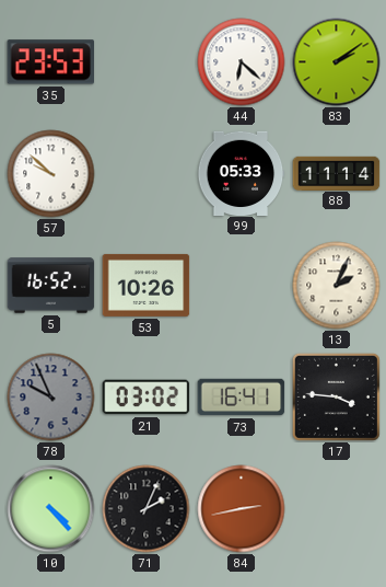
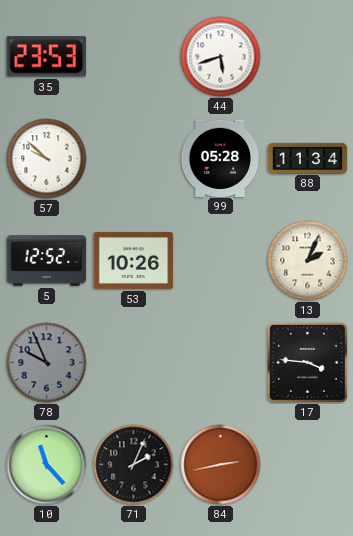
44: 6:22 -> 5:42
83: 2:09 -> none
99: 05:33 -> 05:28
88: 11:14 -> 11:34
5: 16:52 -> 12:52
21: 03:02 -> none
73: 16:41 -> none
10: 4:23 -> 11:23
